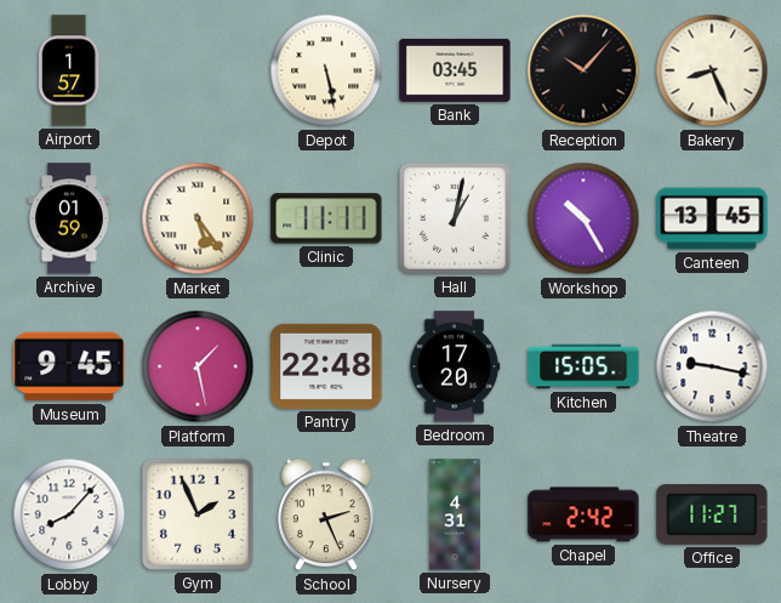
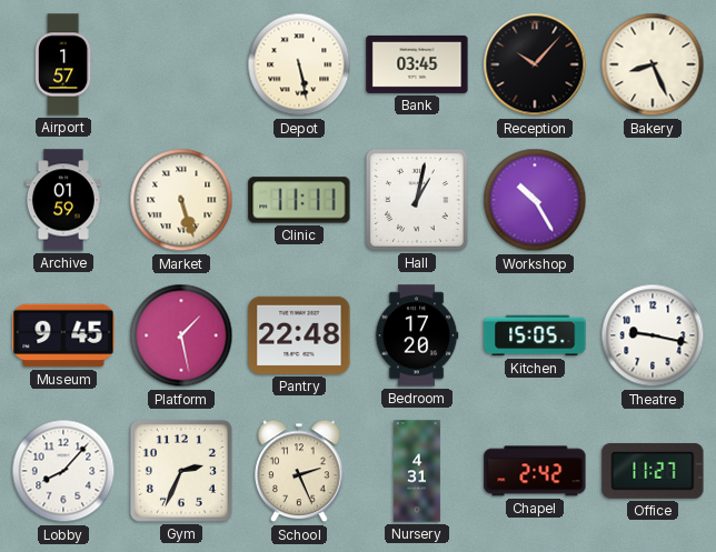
Market: 5:24 -> 5:27
Canteen: 13:45 -> none
Gym: 1:56 -> 2:34
